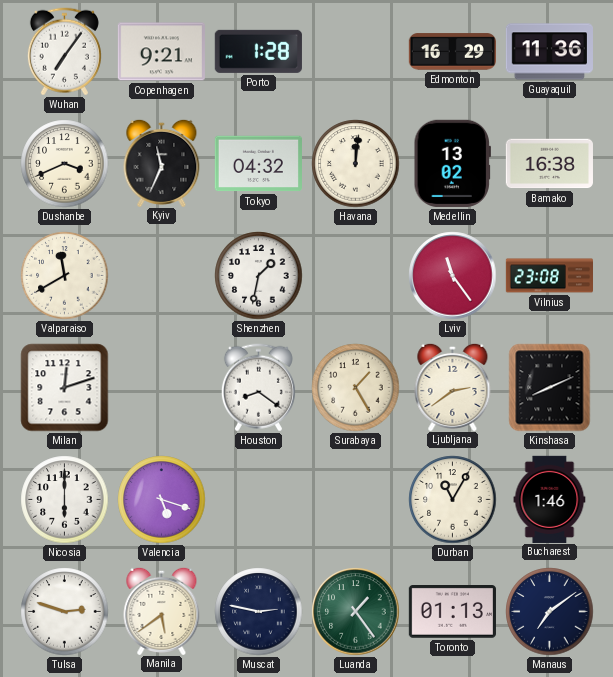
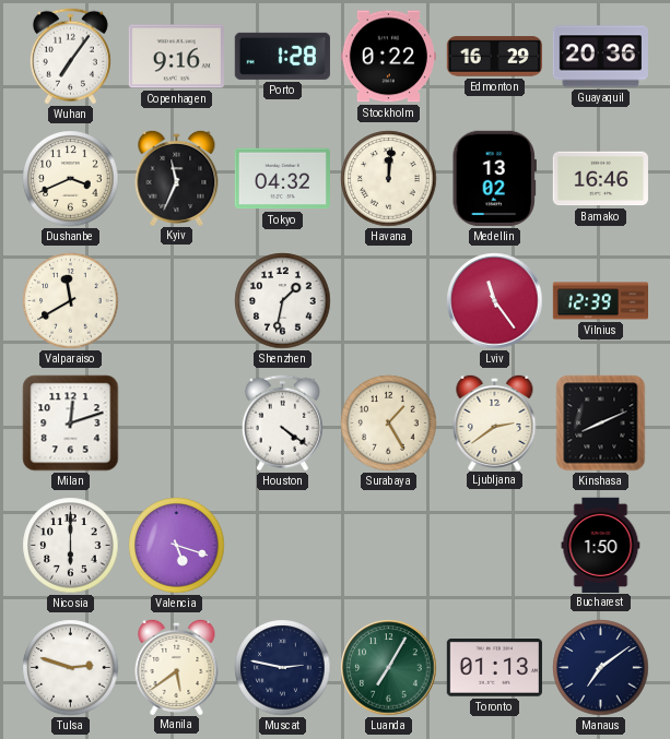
Copenhagen: 9:21 -> 9:16
Stockholm: none -> 0:22
Guayaquil: 11:36 -> 20:36
Bamako: 16:38 -> 16:46
Vilnius: 23:08 -> 12:39
Houston: 8:21 -> 4:21
Durban: 11:05 -> none
Bucharest: 1:46 -> 1:50
Luanda: 1:24 -> 7:05
